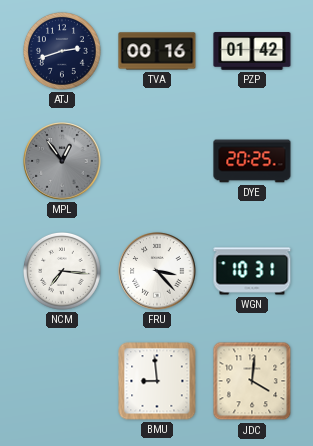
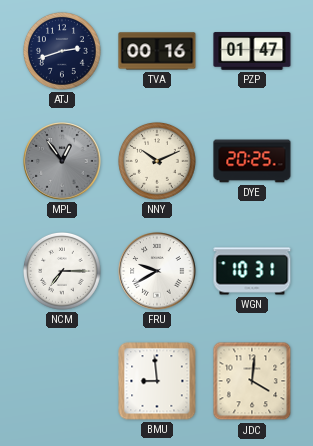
PZP: 01:42 -> 01:47
NNY: none -> 10:11
NCM: 7:16 -> 7:15
FRU: 3:23 -> 9:40
